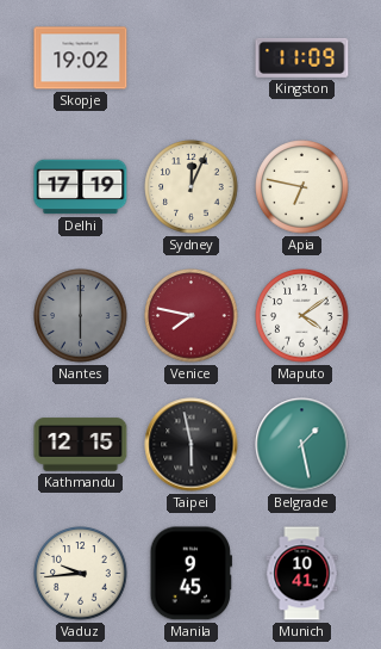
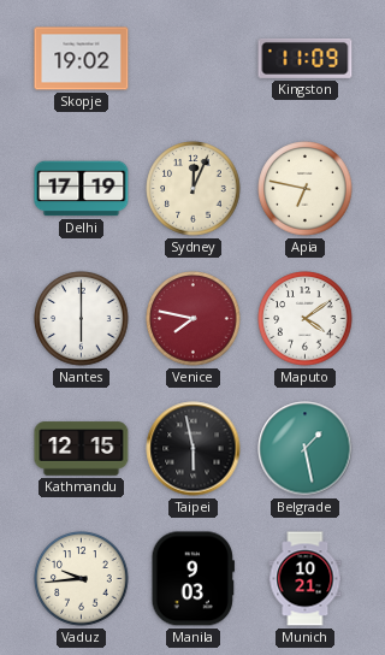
Nantes dial: grey -> white
Manila: 9:45 -> 9:03
Munich: 10:41 -> 10:21
